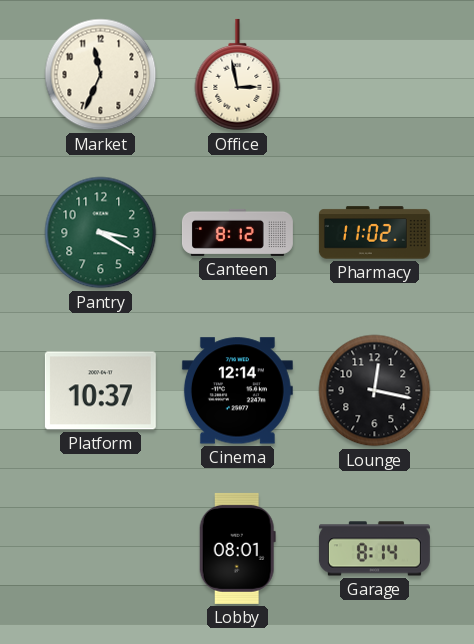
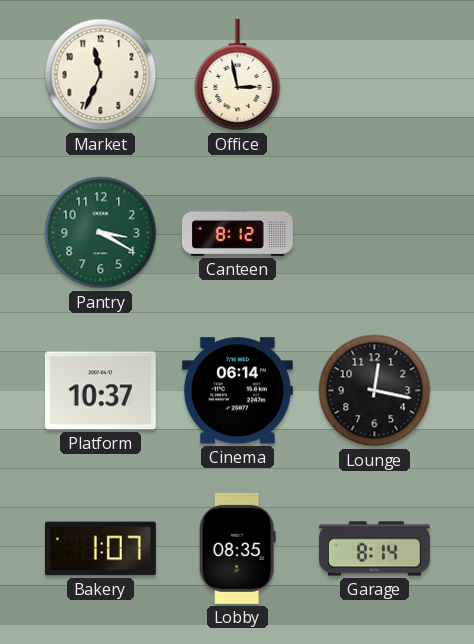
Pharmacy: 11:02 -> none
Cinema: 12:14 -> 06:14
Bakery: none -> 1:07
Lobby: 08:01 -> 08:35
